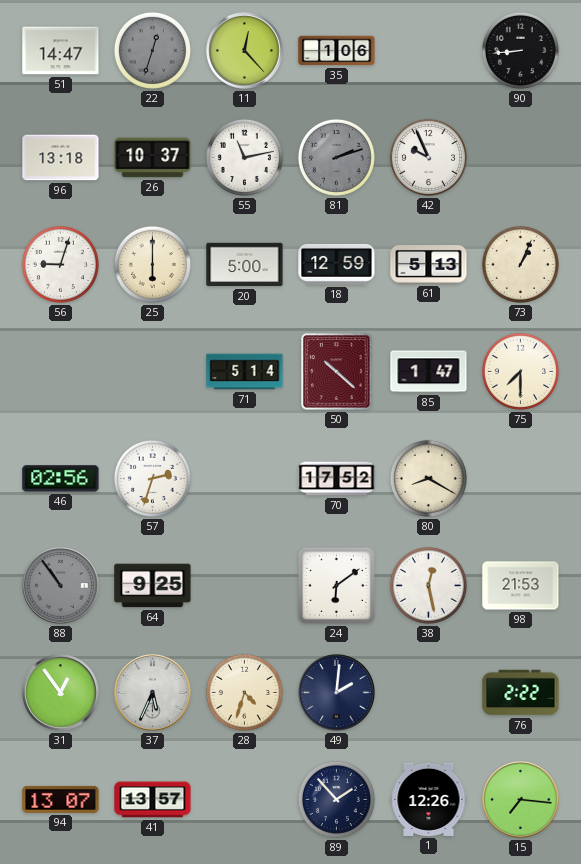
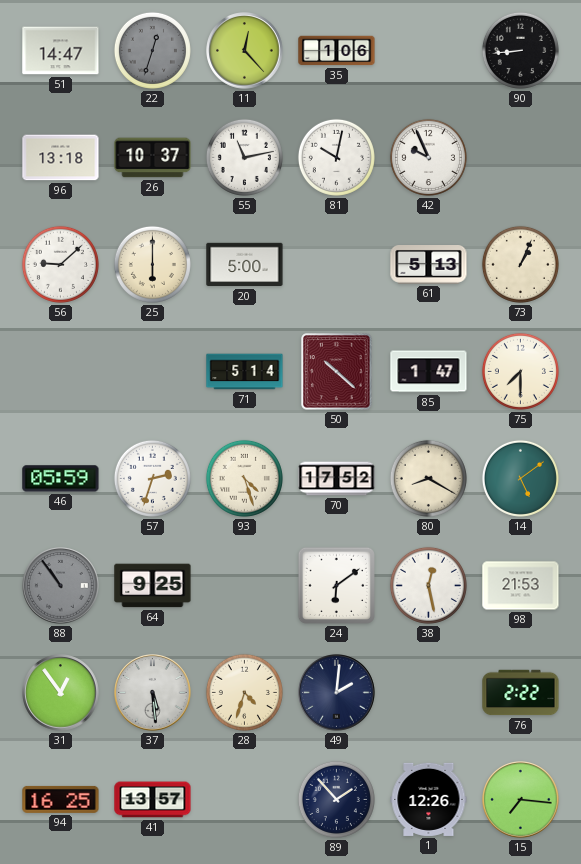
81: 2:12 -> 10:02
81 dial: grey -> white
56: 9:03 -> 9:08
18: 12:59 -> none
46: 02:56 -> 05:59
93: none -> 4:27
14: none -> 5:09
37: 5:34 -> 5:29
94: 13:07 -> 16:25
